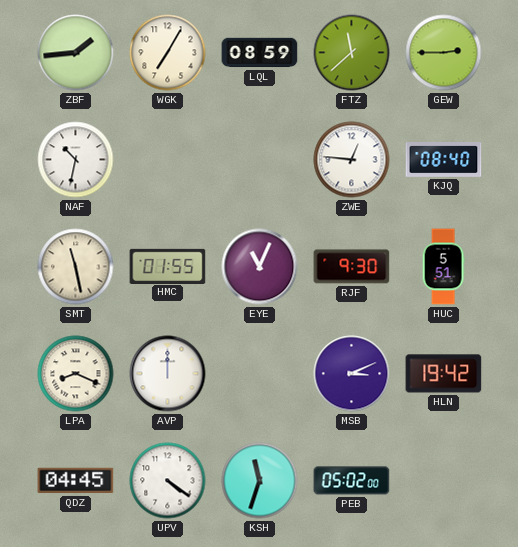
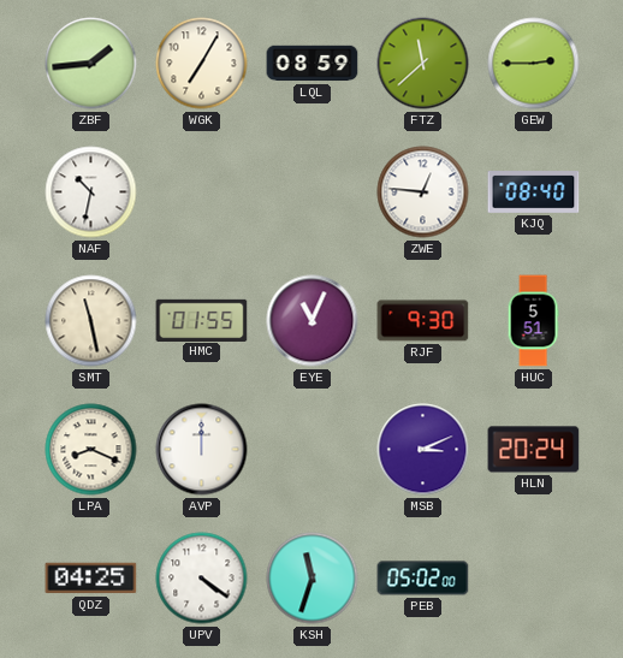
HLN: 19:42 -> 20:24
QDZ: 04:45 -> 04:25
